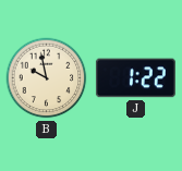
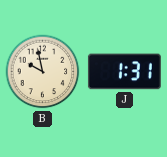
J: 1:22 -> 1:31
